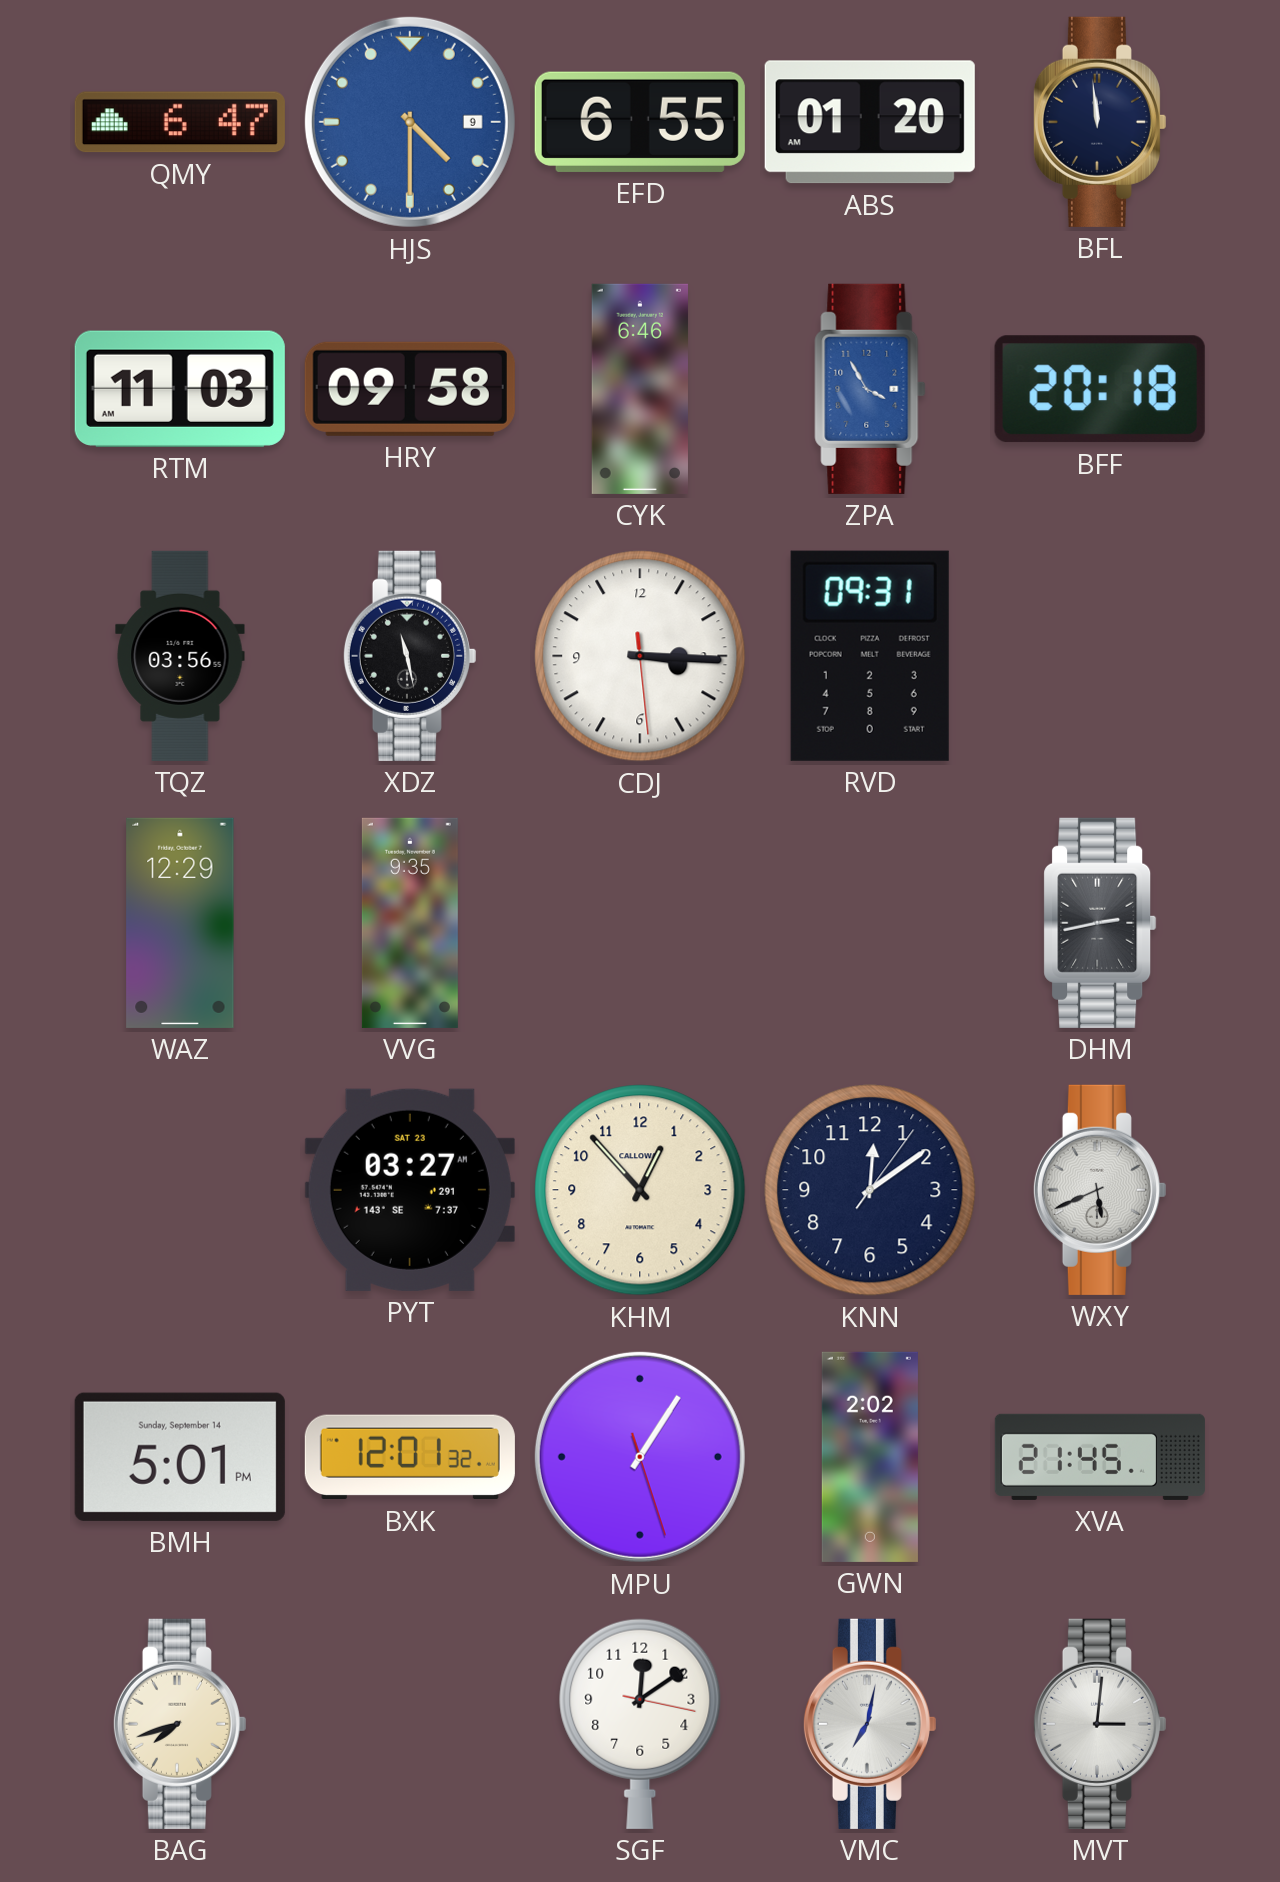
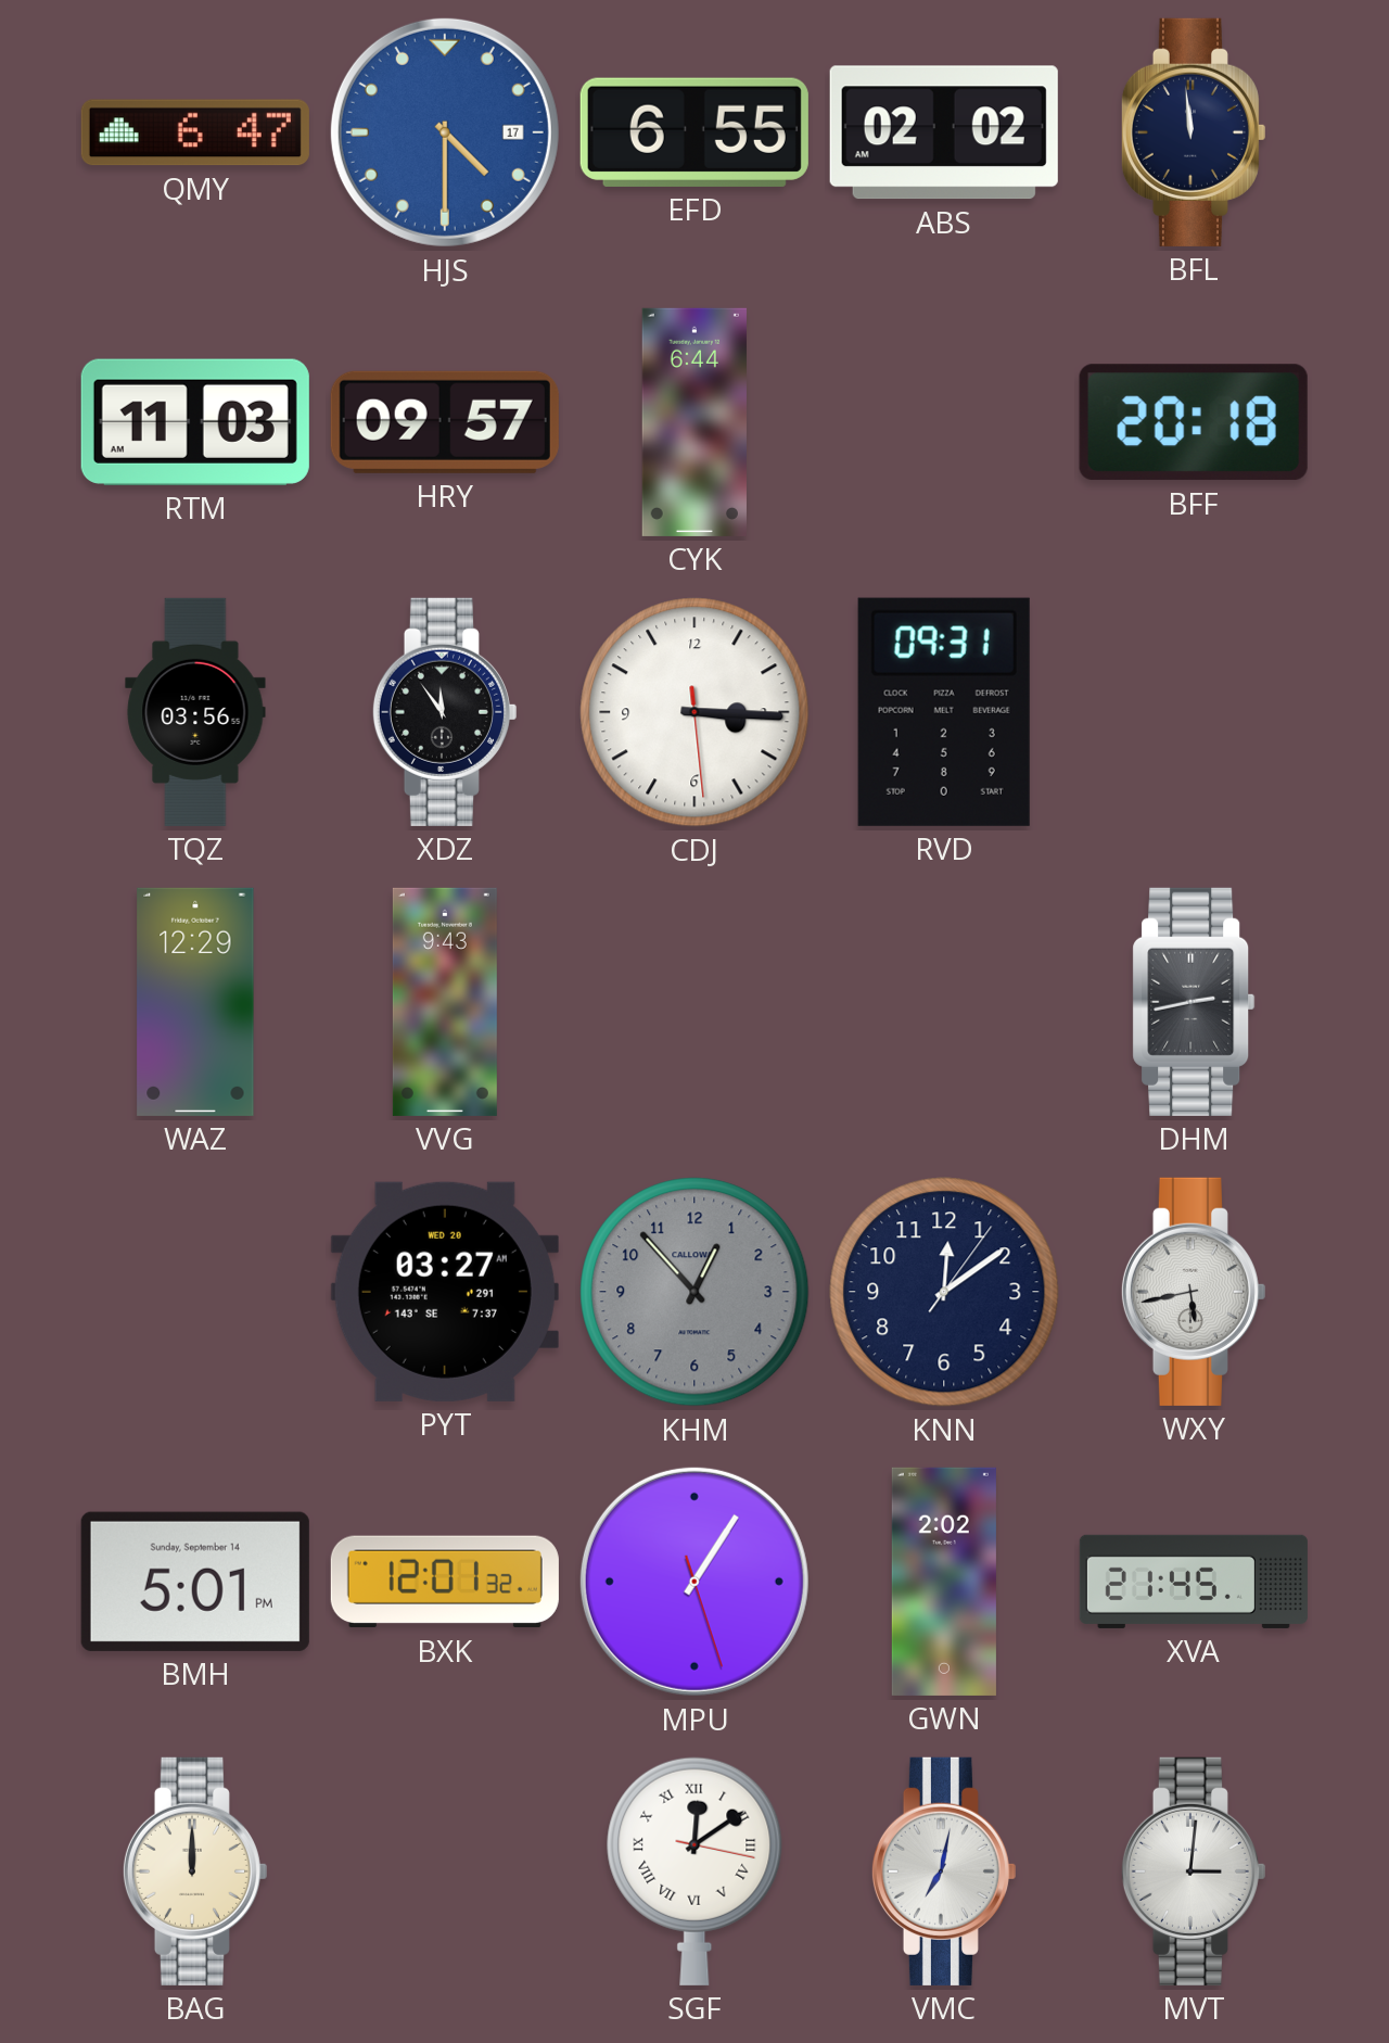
HJS date: 9 -> 17
ABS: 01:20 -> 02:02
HRY: 09:58 -> 09:57
CYK: 6:46 -> 6:44
ZPA: 3:55 -> none
XDZ: 11:28 -> 11:54
VVG: 9:35 -> 9:43
PYT date: SAT 23 -> WED 20
KHM dial: cream -> grey
WXY: 5:41 -> 5:43
BAG: 7:42 -> 12:00
SGF numerals: Arabic -> Roman
